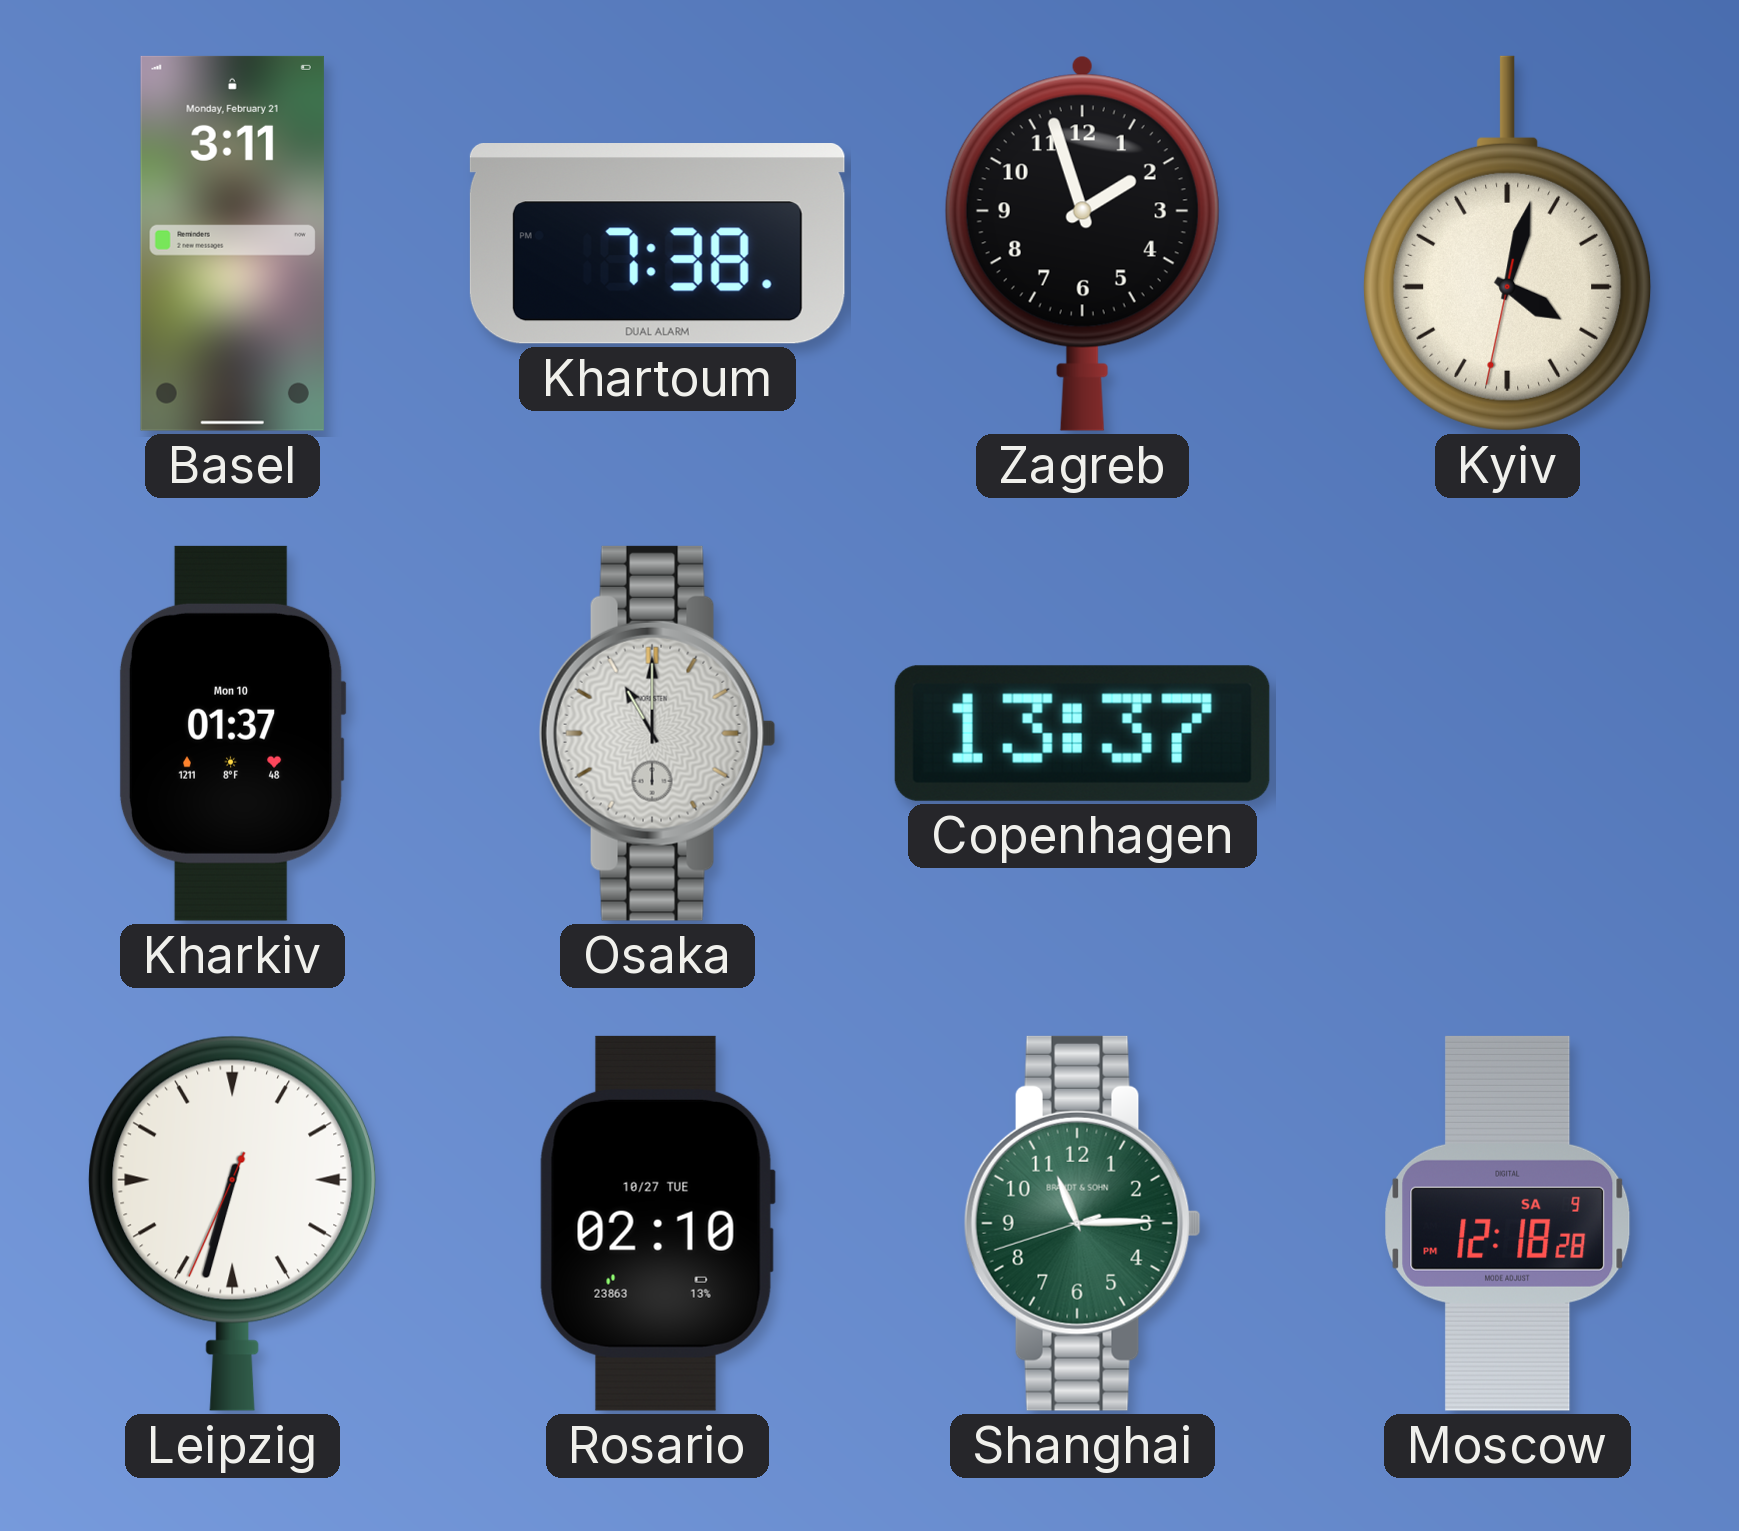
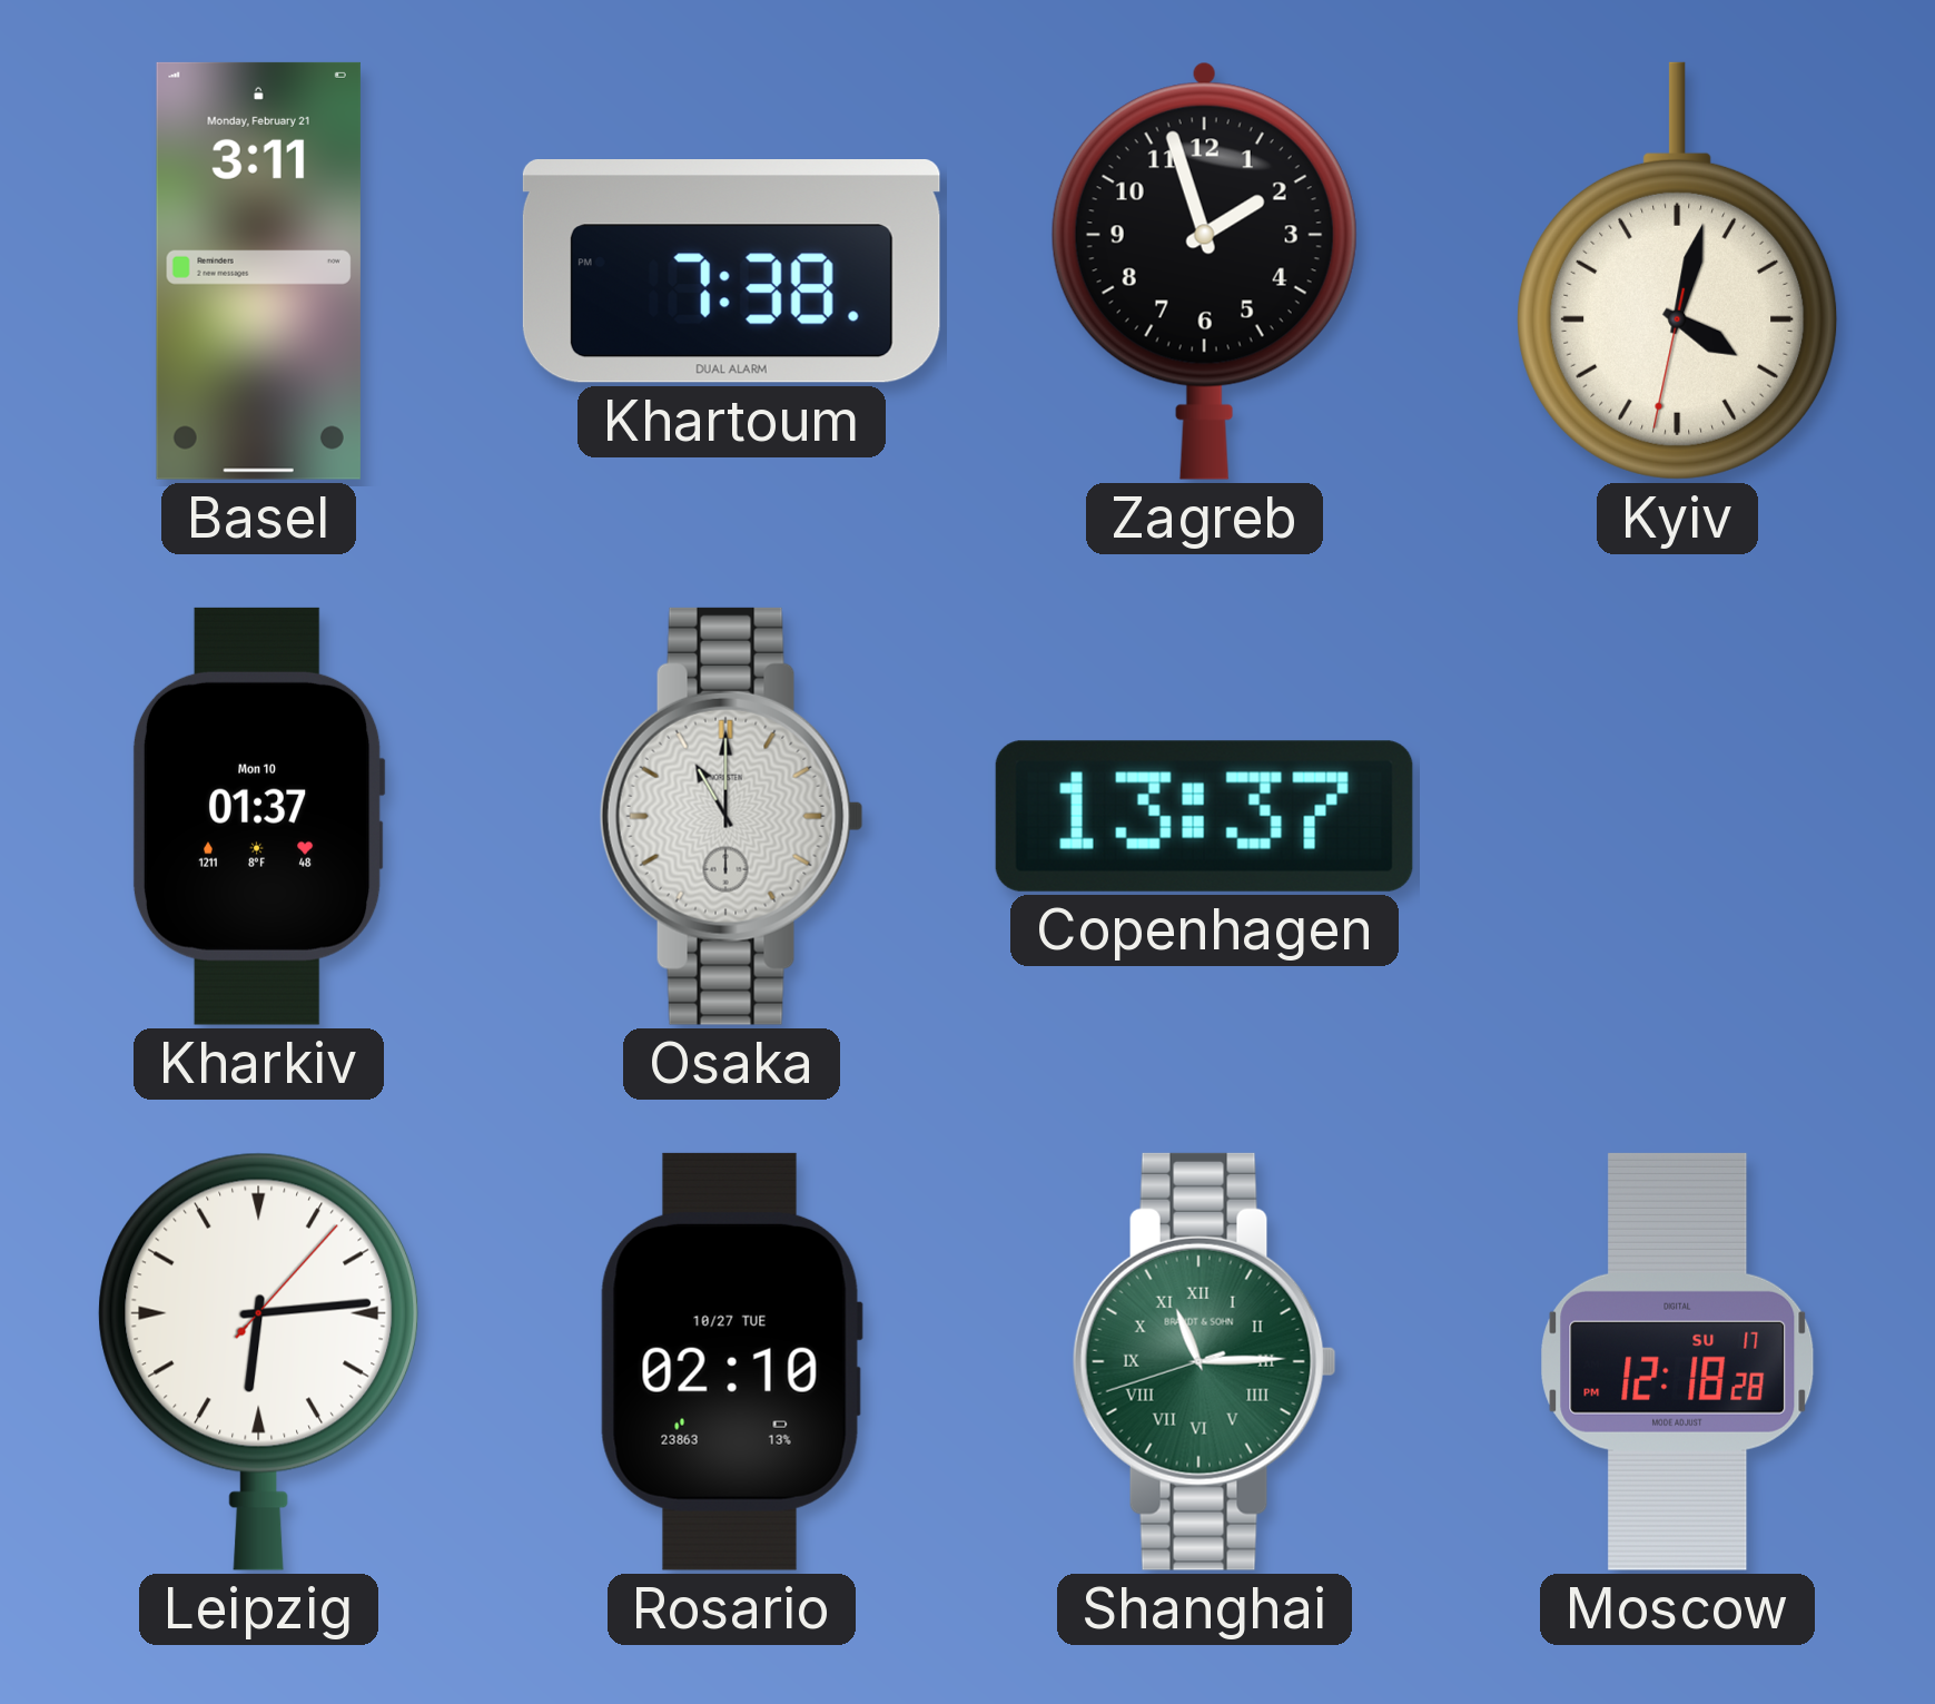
Leipzig: 6:32 -> 6:14
Shanghai numerals: Arabic -> Roman
Moscow date: SA 9 -> SU 17
